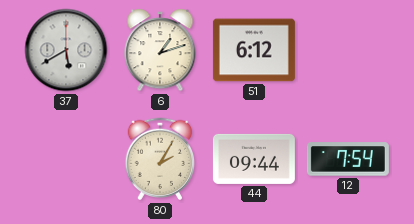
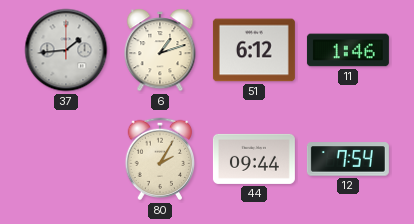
37: 5:40 -> 1:44
11: none -> 1:46
